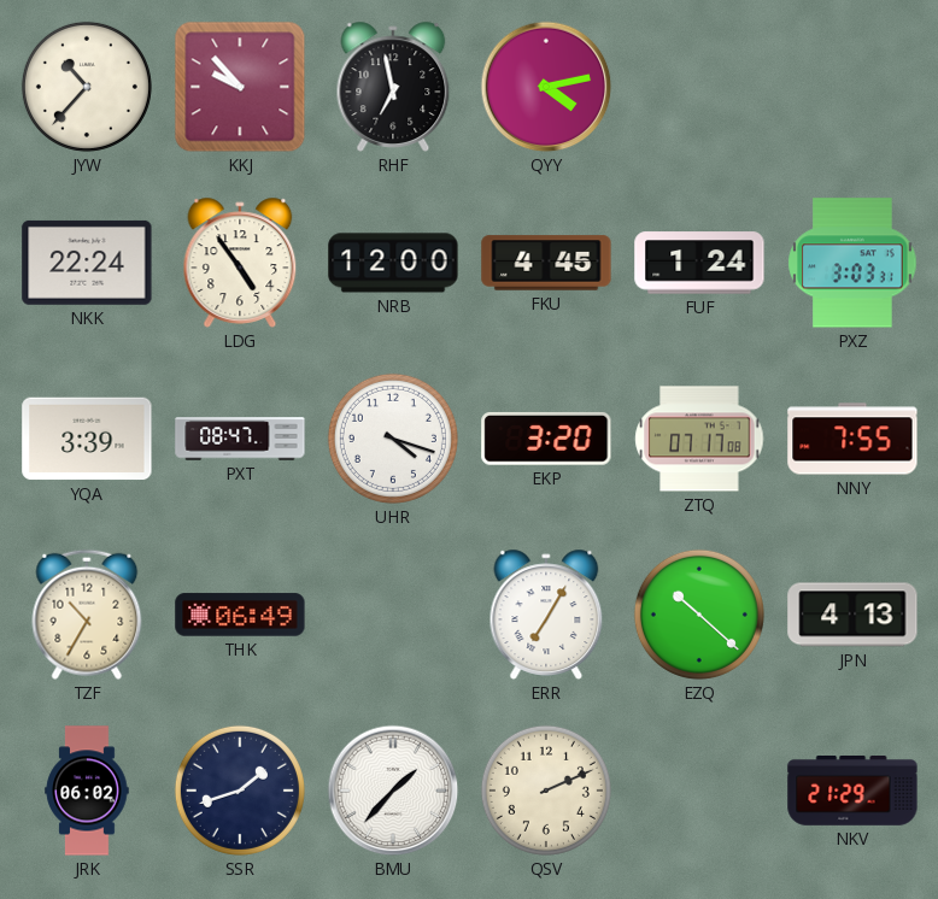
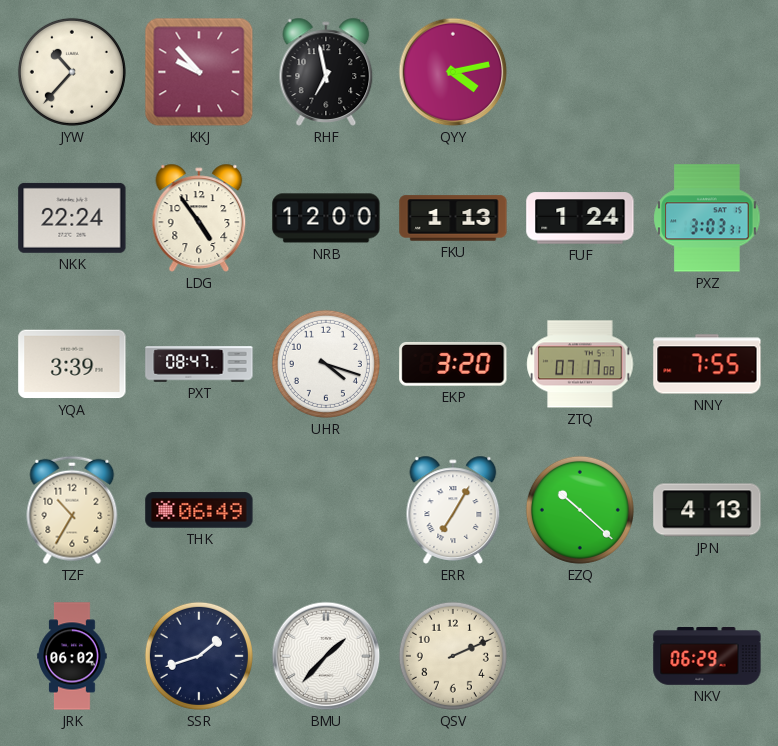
FKU: 4:45 -> 1:13
NKV: 21:29 -> 06:29
